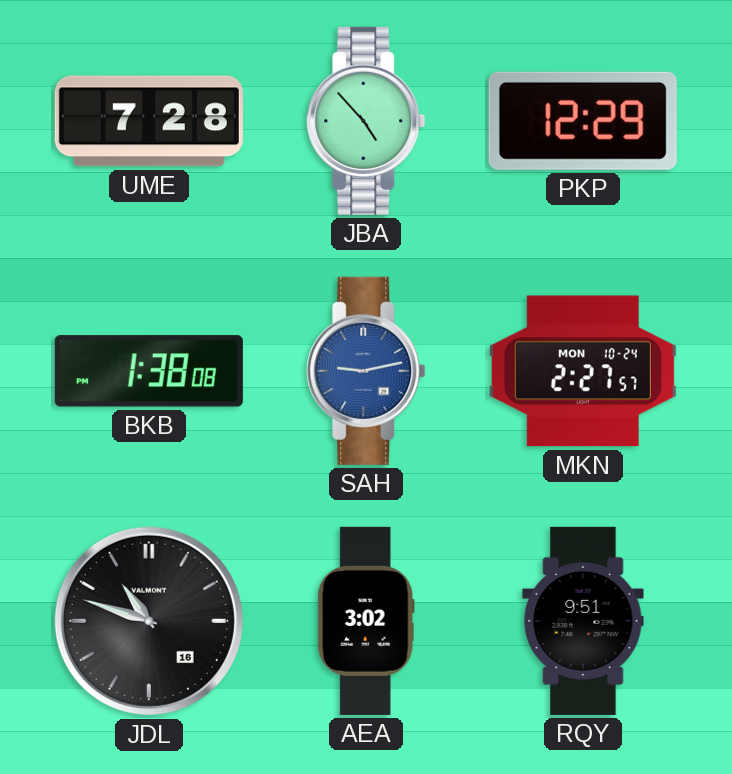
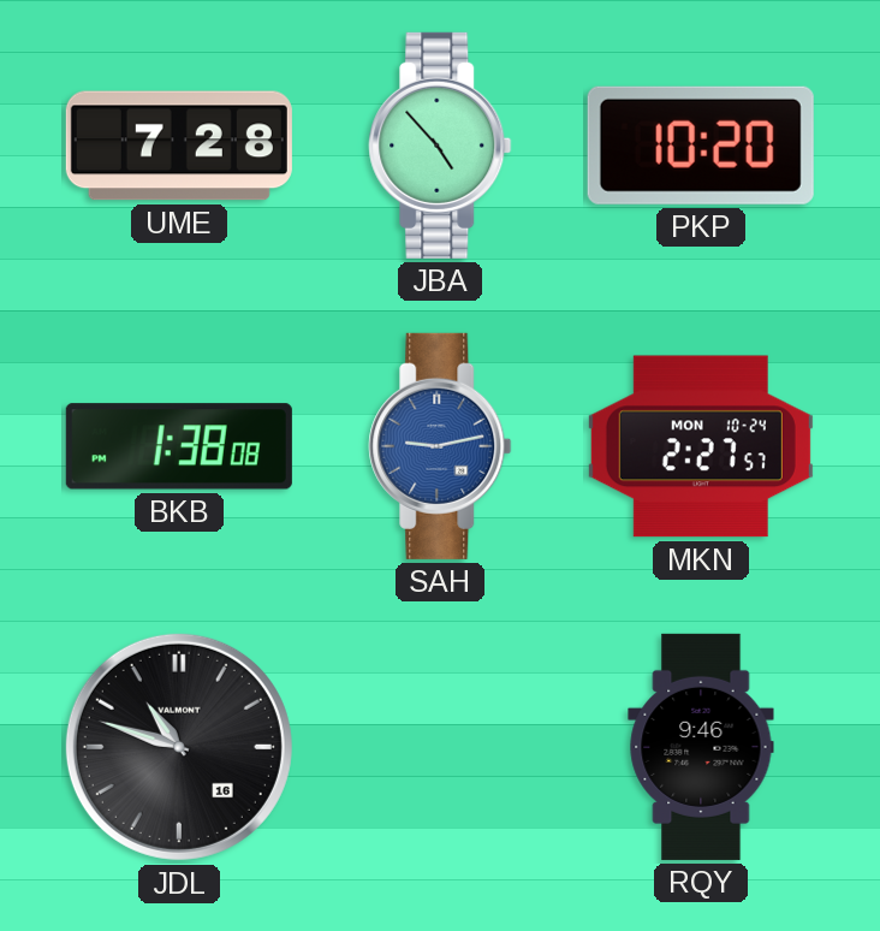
PKP: 12:29 -> 10:20
AEA: 3:02 -> none
RQY: 9:51 -> 9:46
